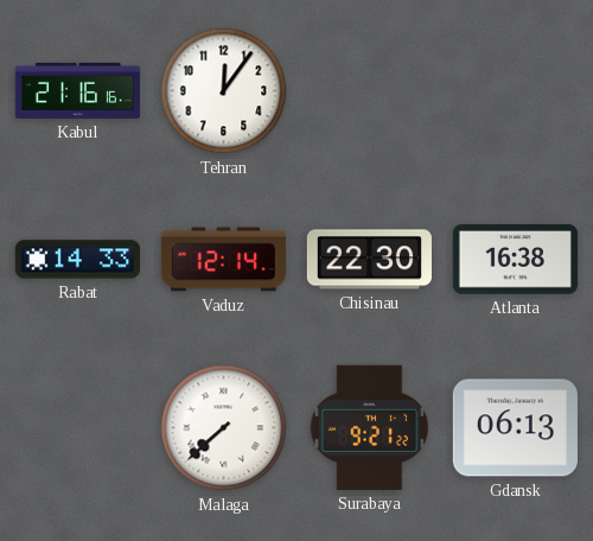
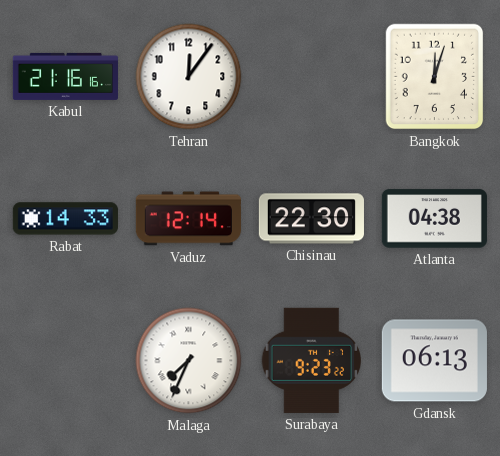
Bangkok: none -> 12:03
Atlanta: 16:38 -> 04:38
Malaga: 7:38 -> 7:34
Surabaya: 9:21 -> 9:23
